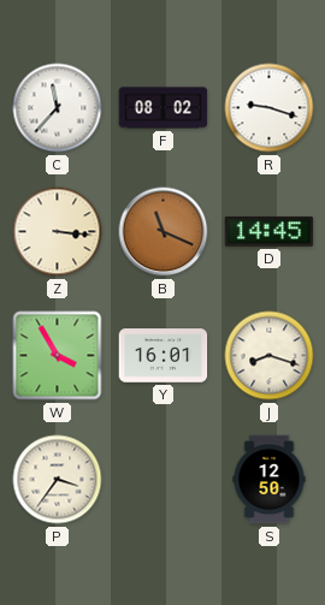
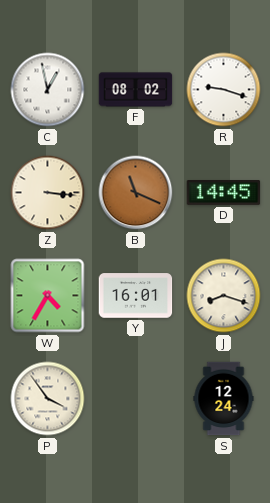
C: 11:37 -> 12:58
W: 3:55 -> 4:35
P: 3:36 -> 3:54
S: 12:50 -> 12:24
